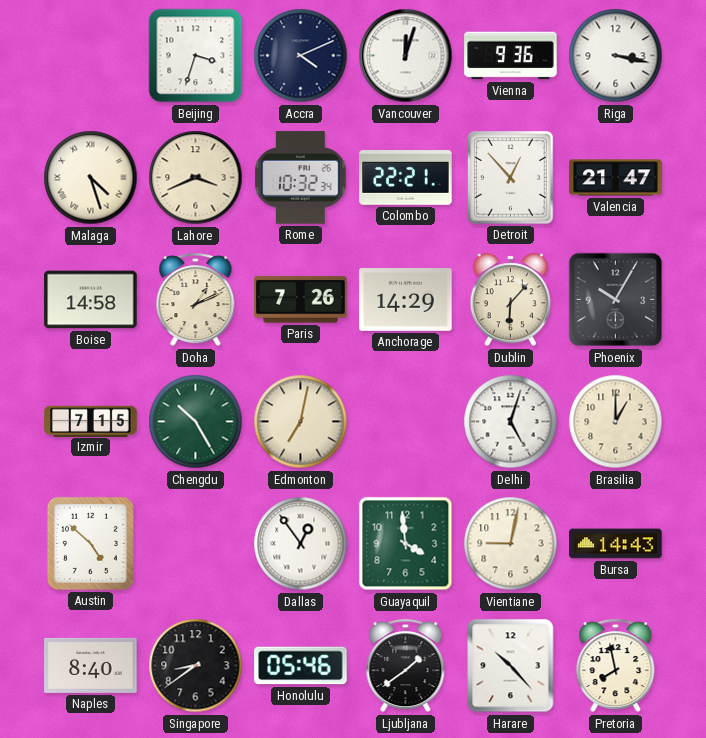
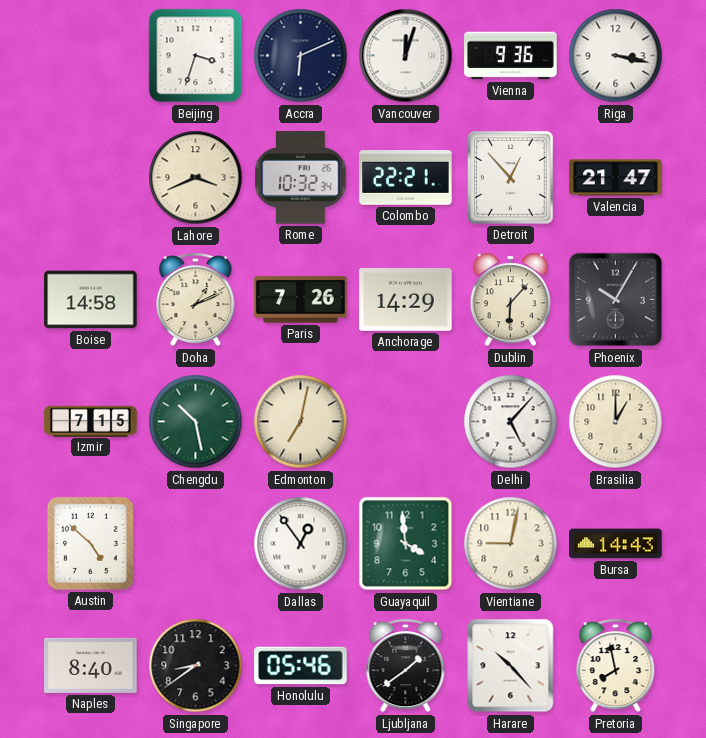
Accra: 4:11 -> 6:11
Malaga: 4:27 -> none
Chengdu: 10:25 -> 10:28
Delhi: 5:03 -> 5:07
